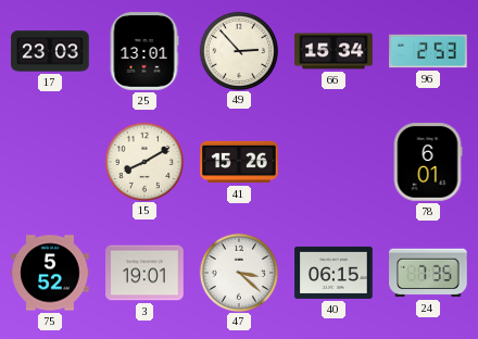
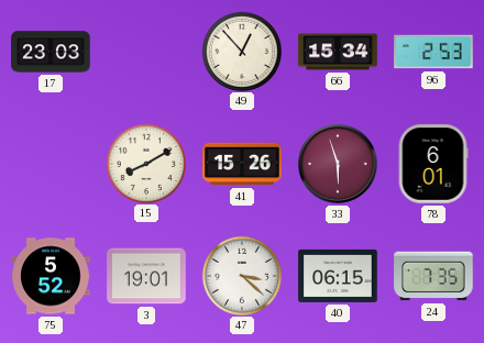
25: 13:01 -> none
49: 2:53 -> 12:53
33: none -> 5:57
